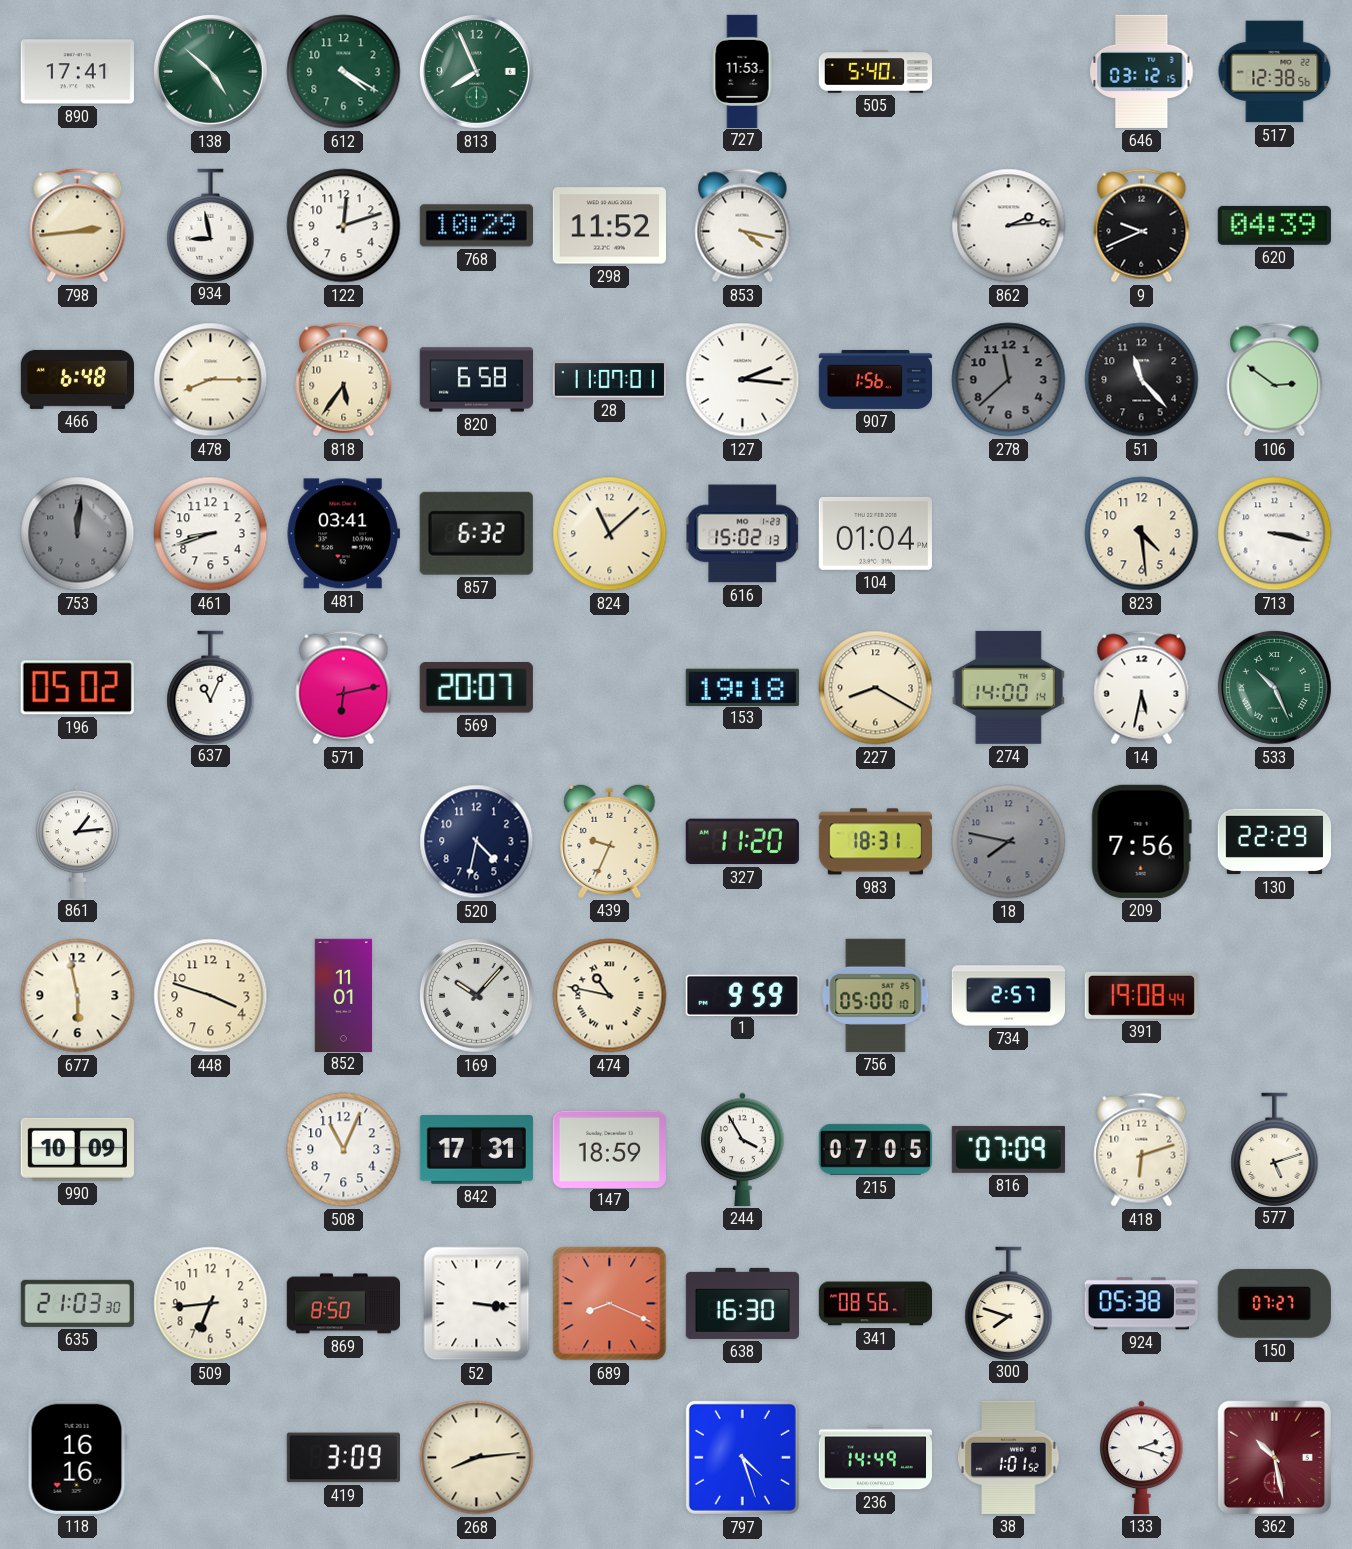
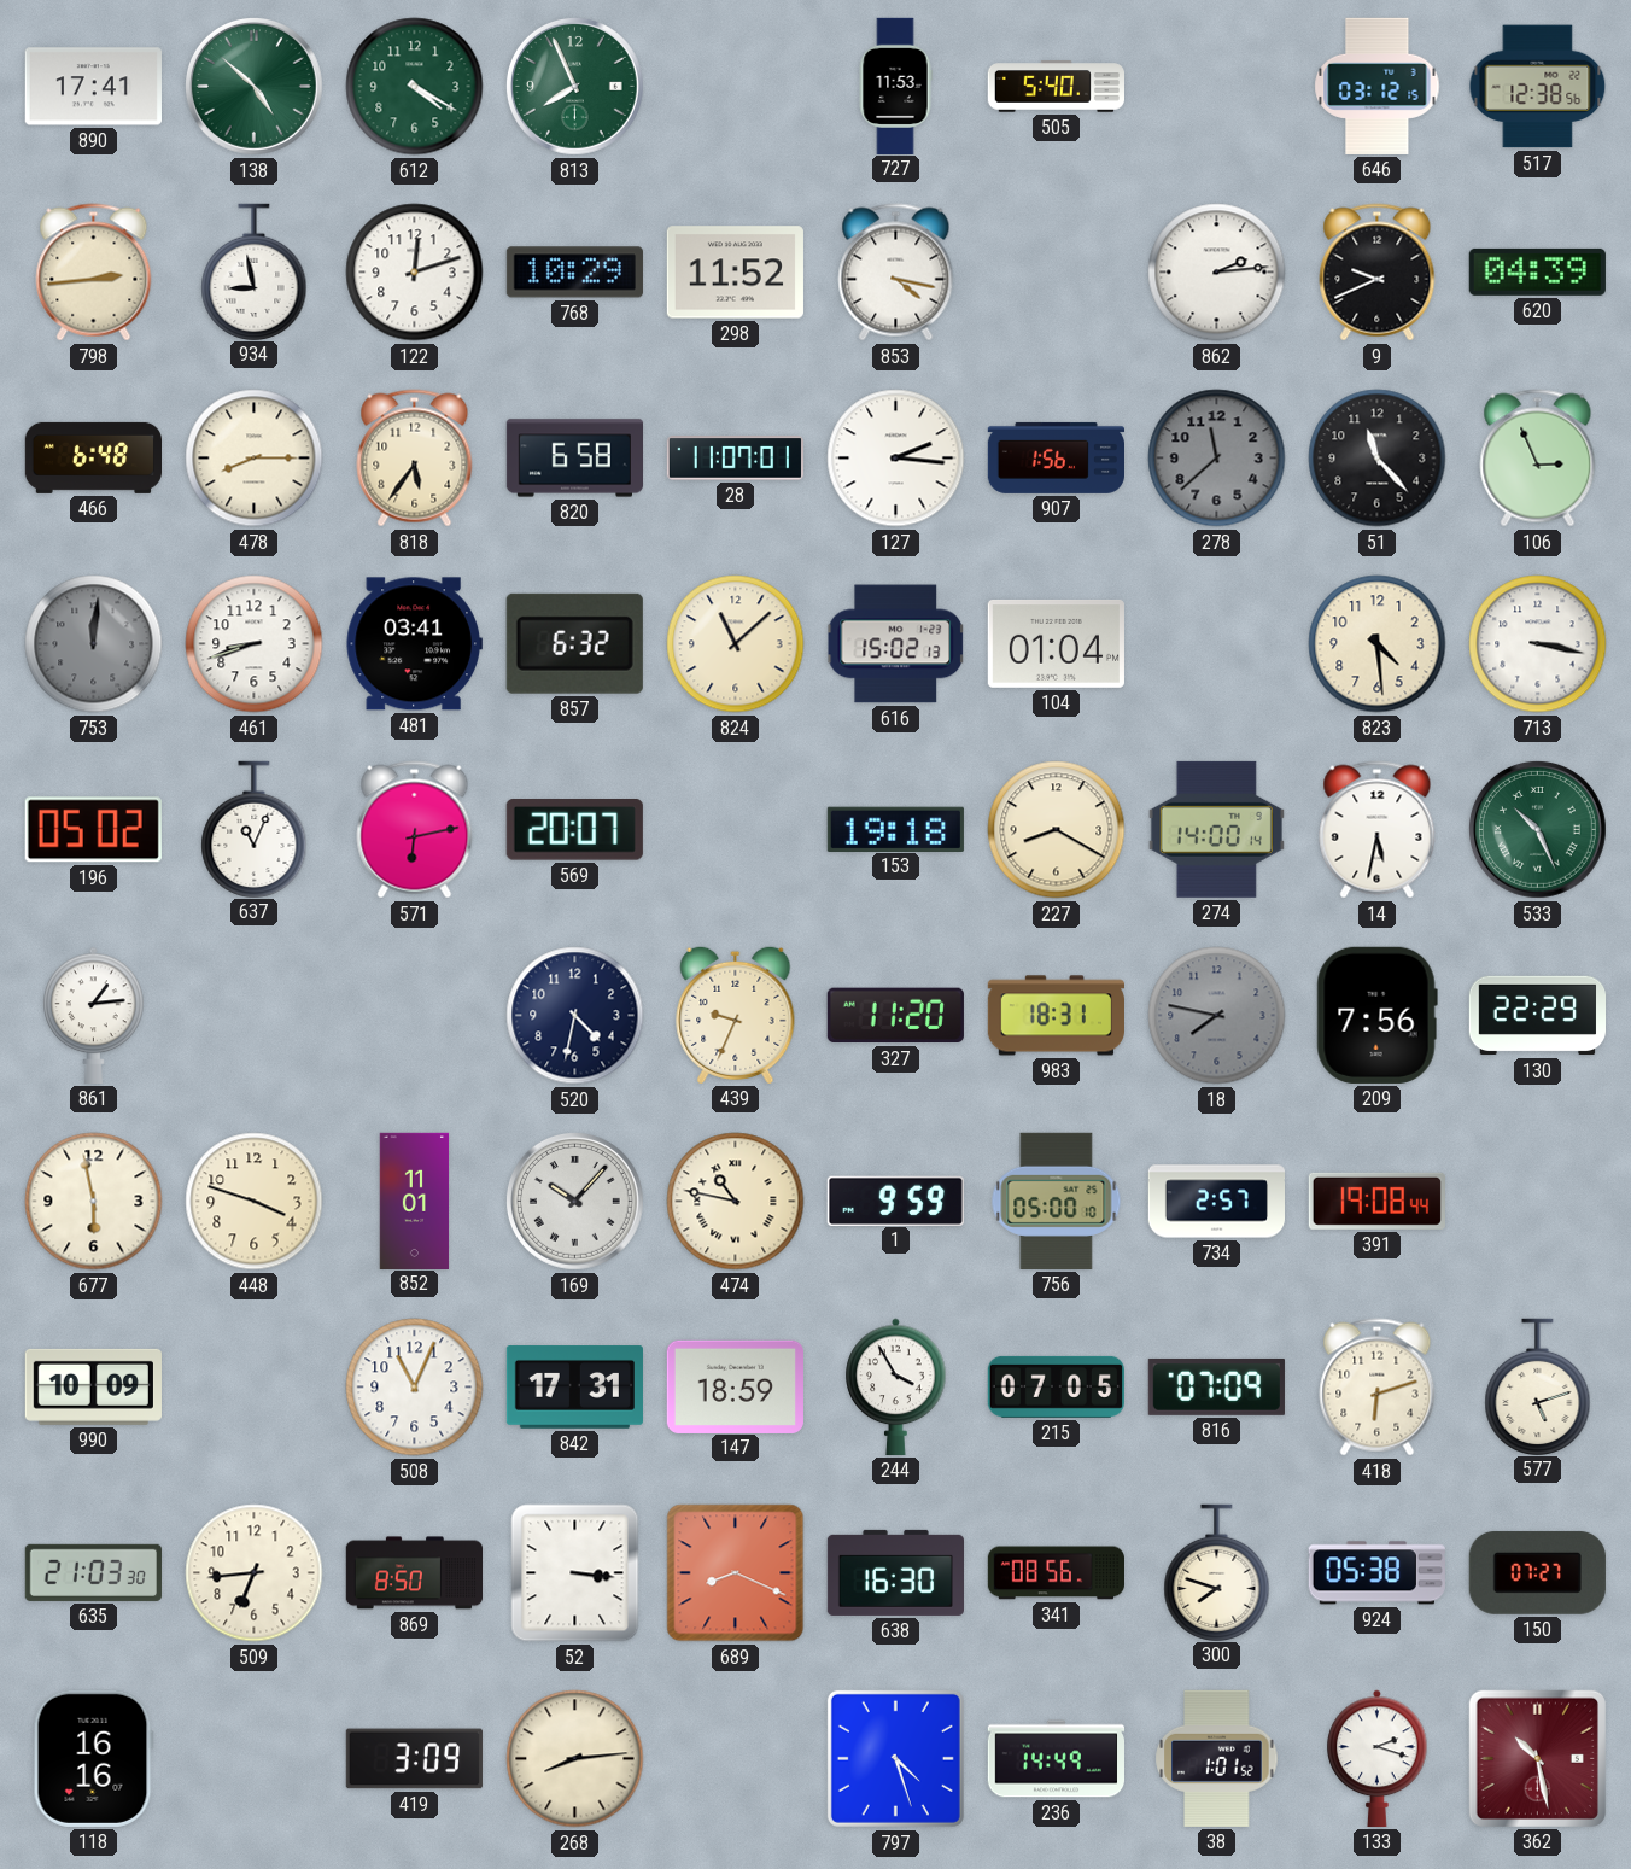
106: 2:51 -> 2:56
